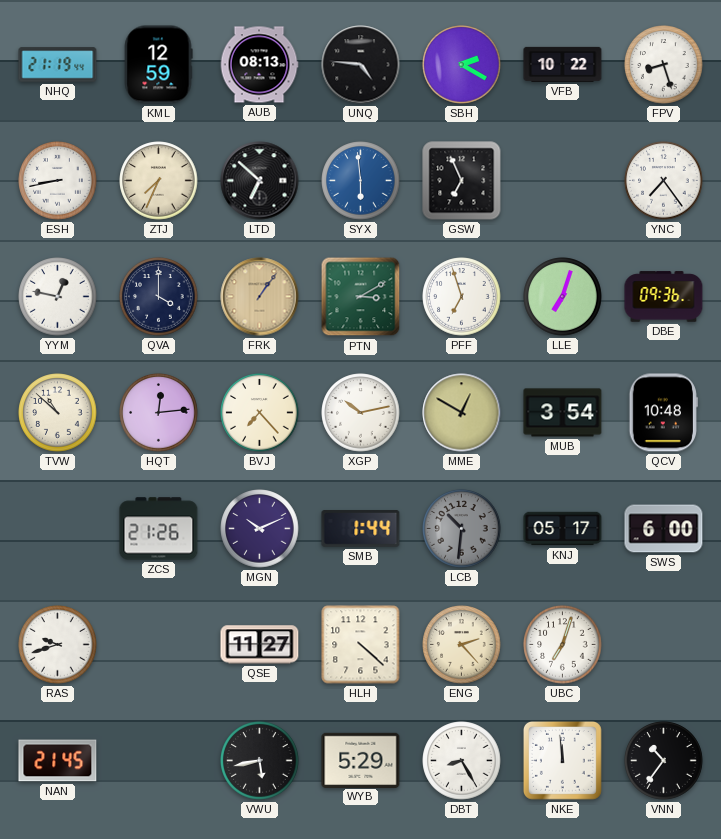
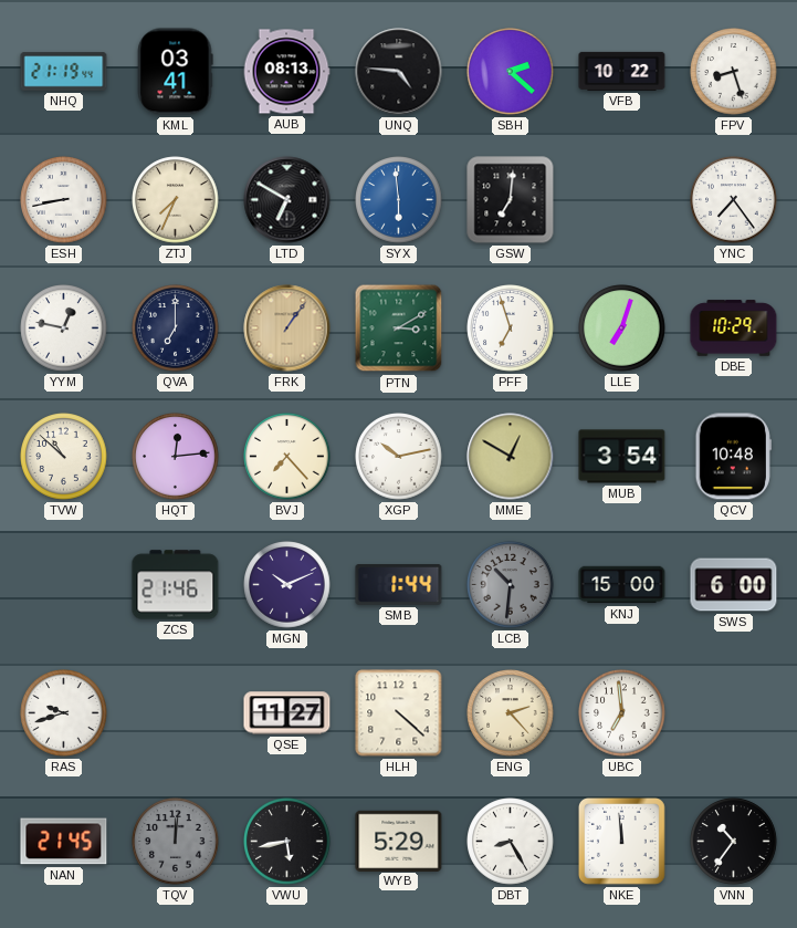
KML: 12:59 -> 03:41
SBH: 2:20 -> 2:22
LTD: 6:52 -> 6:50
GSW: 6:56 -> 7:01
QVA: 4:00 -> 7:00
DBE: 09:36 -> 10:29
ZCS: 21:26 -> 21:46
KNJ: 05:17 -> 15:00
UBC: 7:03 -> 6:59
TQV: none -> 12:01
